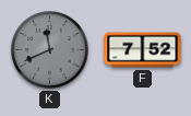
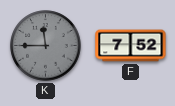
K: 11:41 -> 11:45
